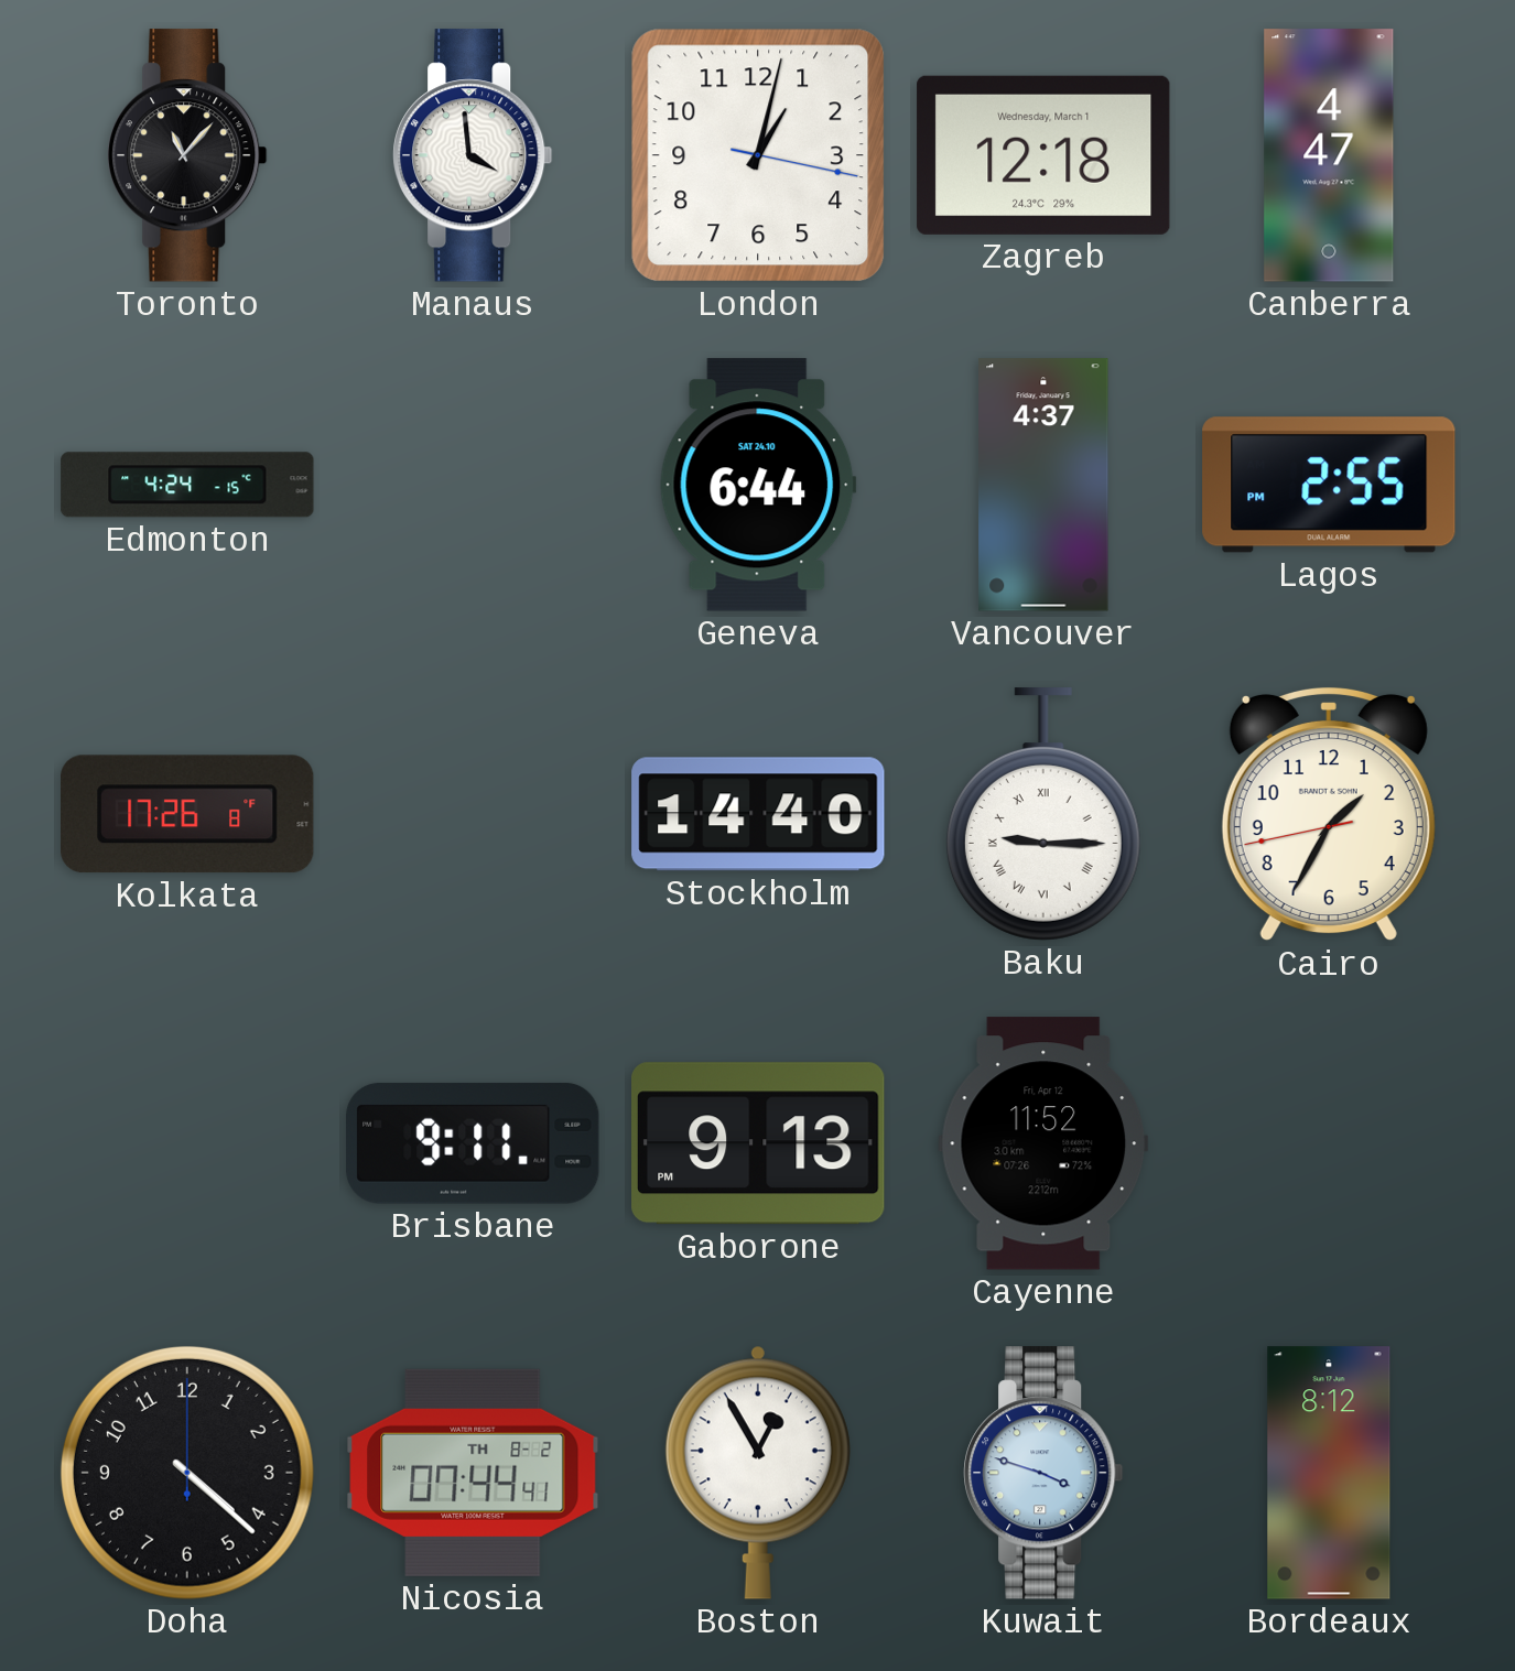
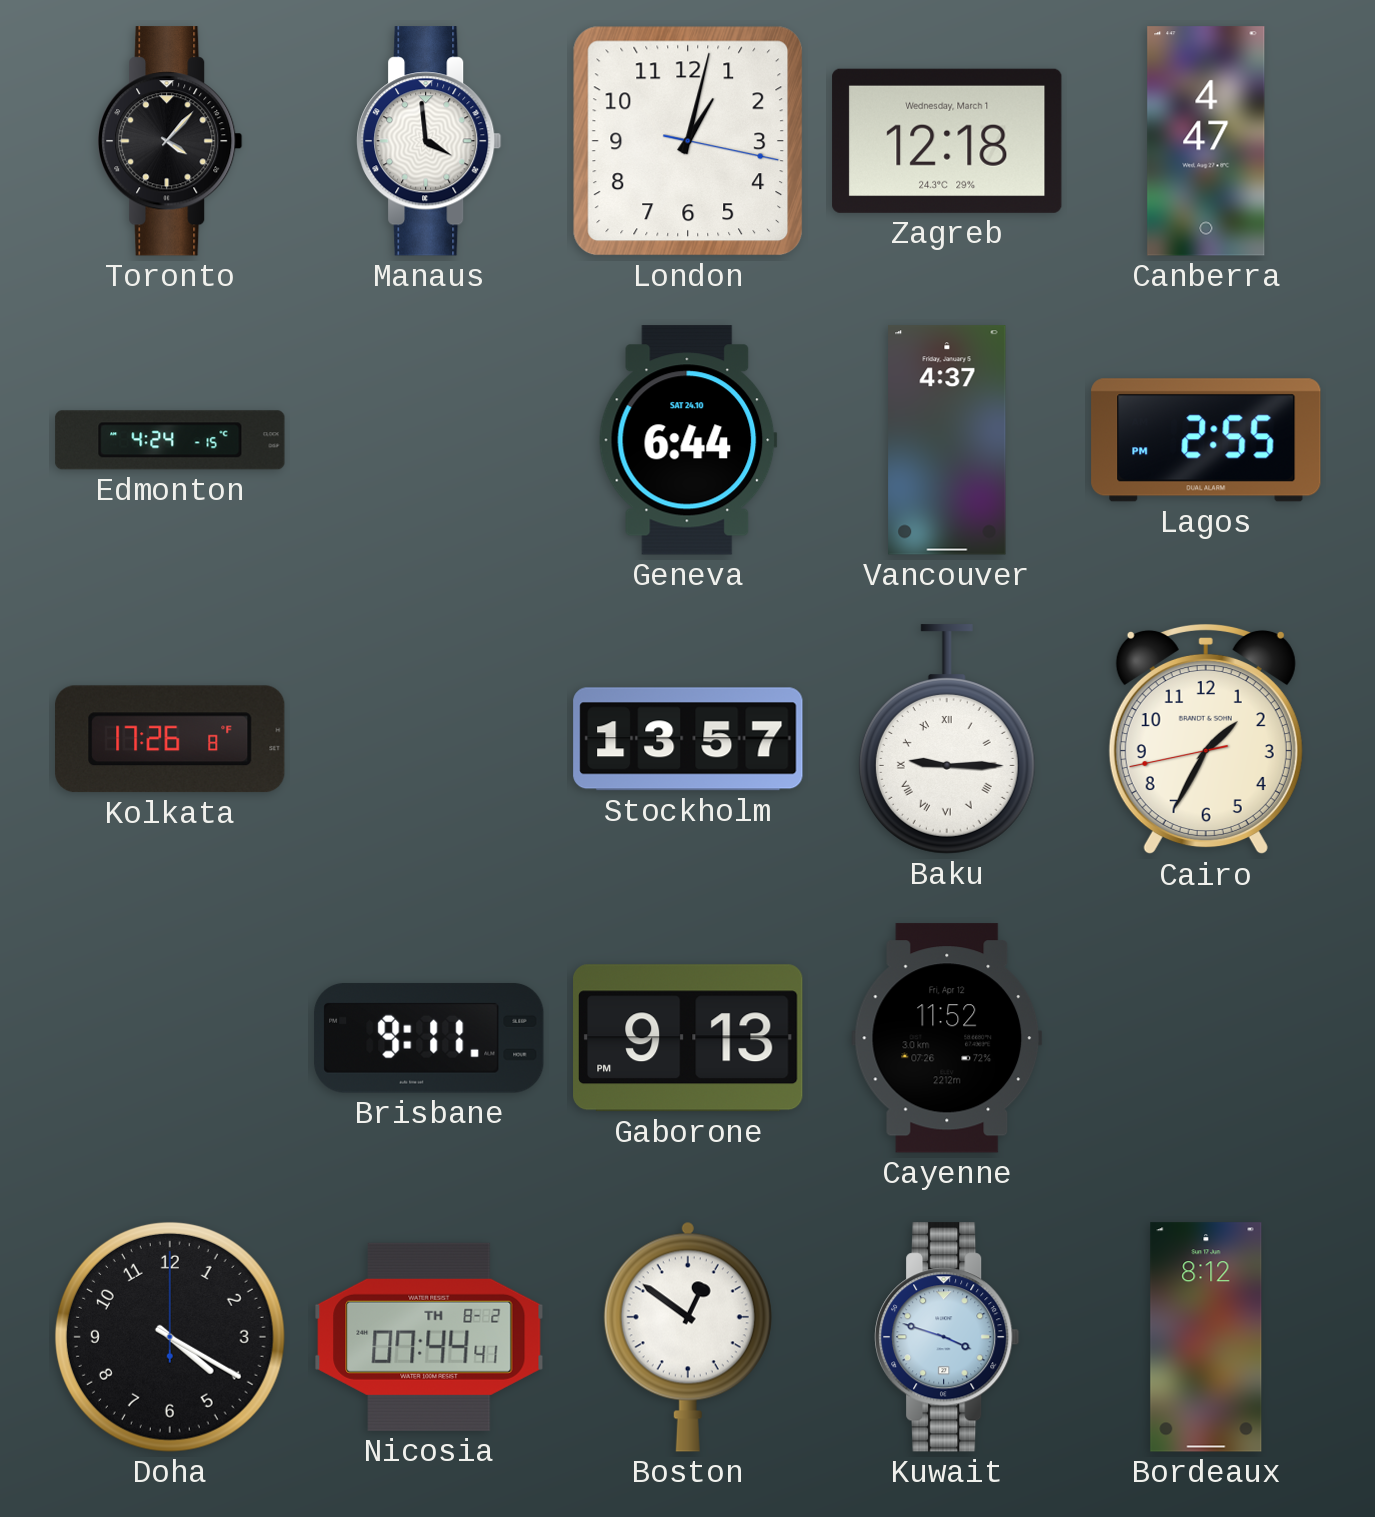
Toronto: 11:07 -> 4:07
Stockholm: 14:40 -> 13:57
Doha: 4:22 -> 4:20
Boston: 12:55 -> 12:51
